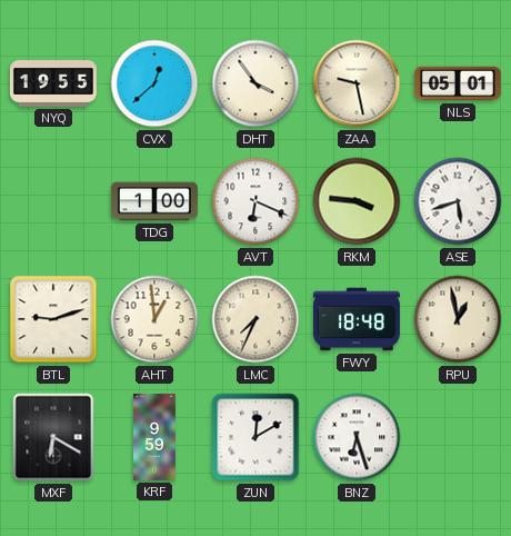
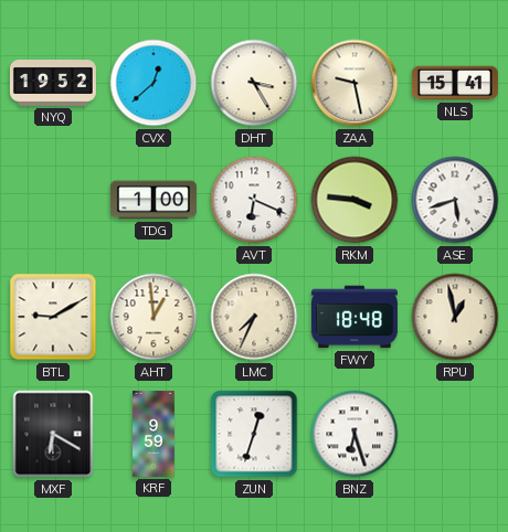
NYQ: 19:55 -> 19:52
DHT: 3:54 -> 3:25
NLS: 05:01 -> 15:41
BTL: 9:12 -> 9:10
ZUN: 12:10 -> 12:33
